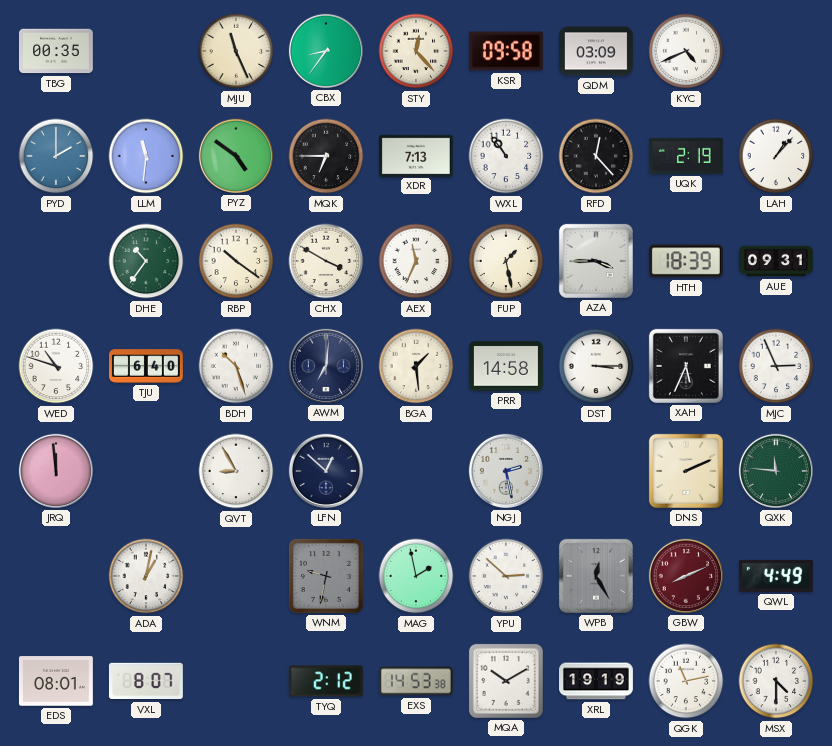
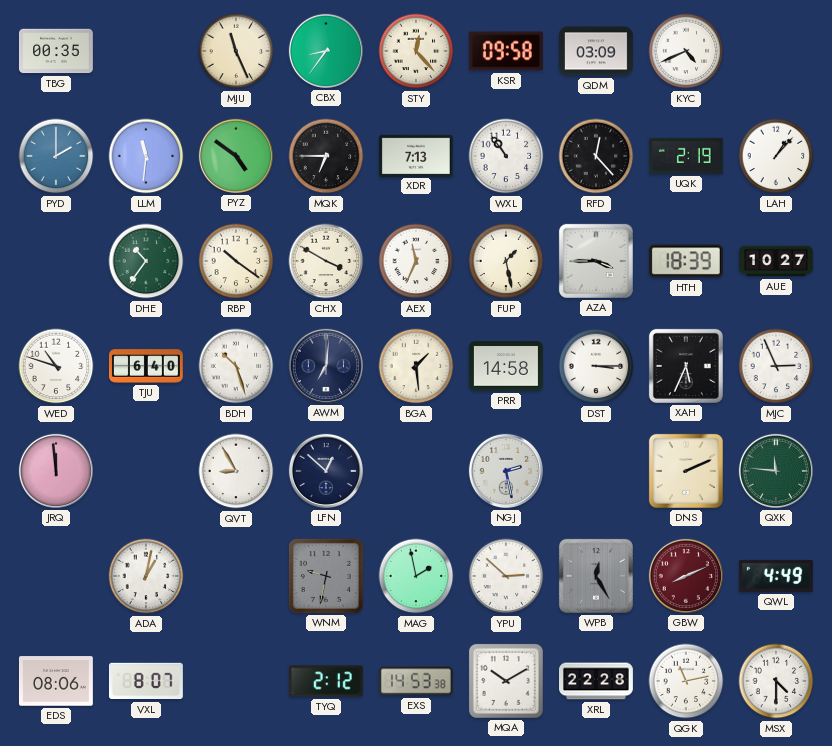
AUE: 09:31 -> 10:27
EDS: 08:01 -> 08:06
XRL: 19:19 -> 22:28
